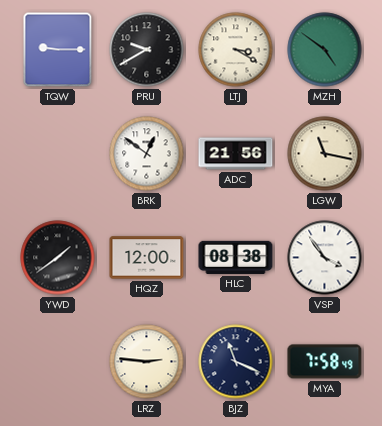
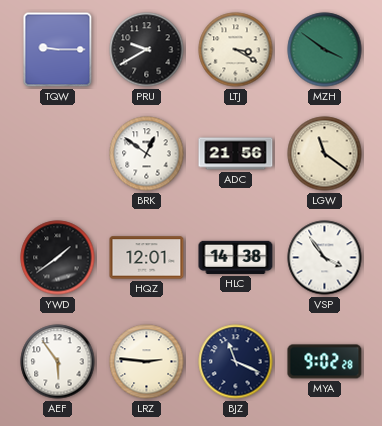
MZH: 4:51 -> 3:51
LGW: 11:17 -> 11:21
HQZ: 12:00 -> 12:01
HLC: 08:38 -> 14:38
AEF: none -> 5:54
MYA: 7:58 -> 9:02
